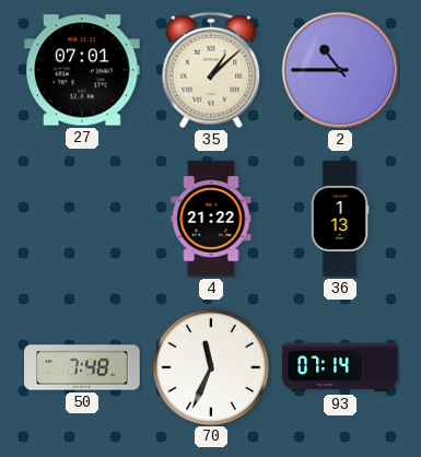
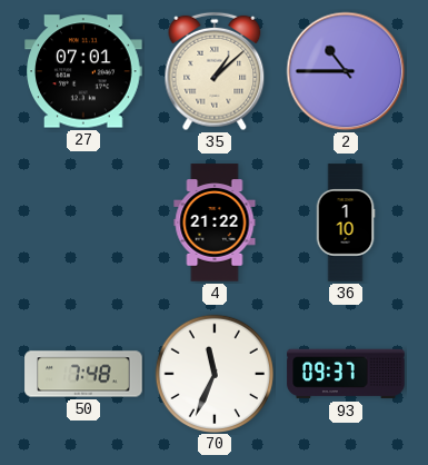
36: 1:13 -> 1:10
93: 07:14 -> 09:37
